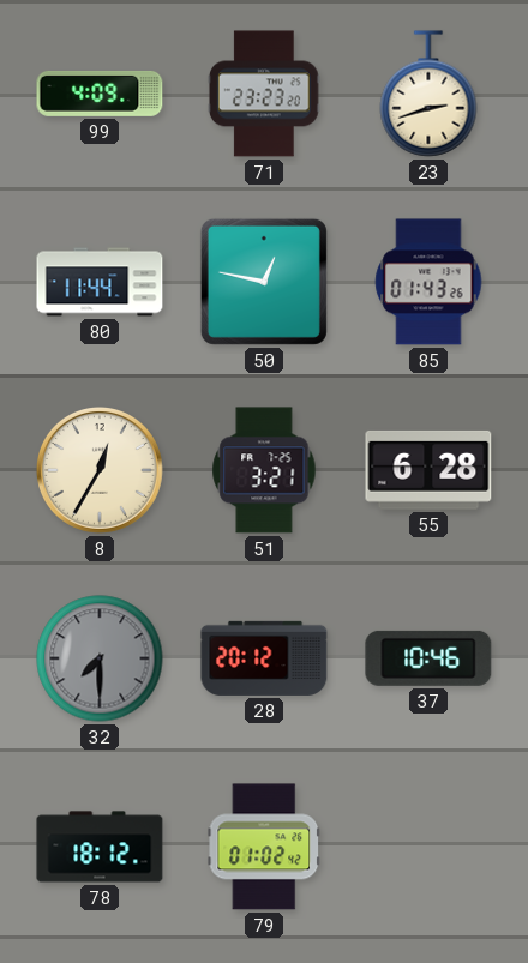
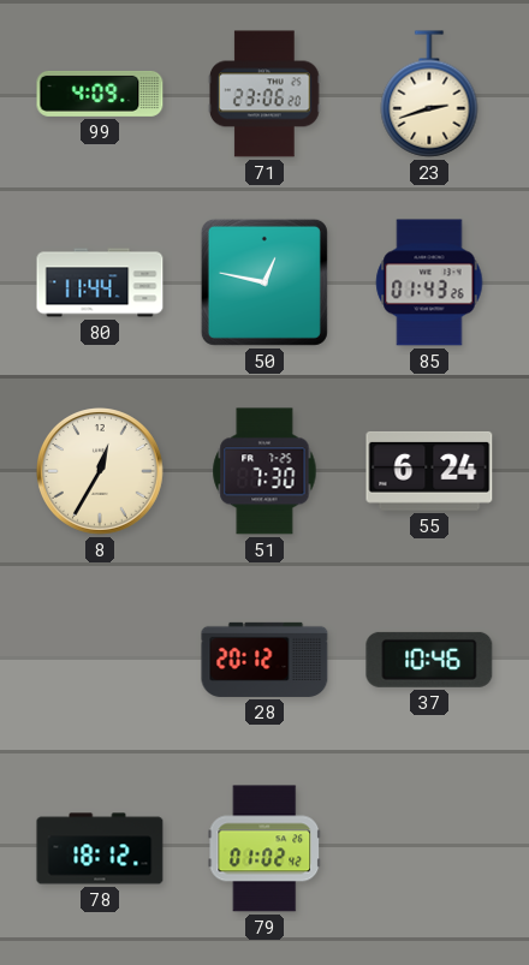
71: 23:23 -> 23:06
51: 3:21 -> 7:30
55: 6:28 -> 6:24
32: 7:30 -> none
